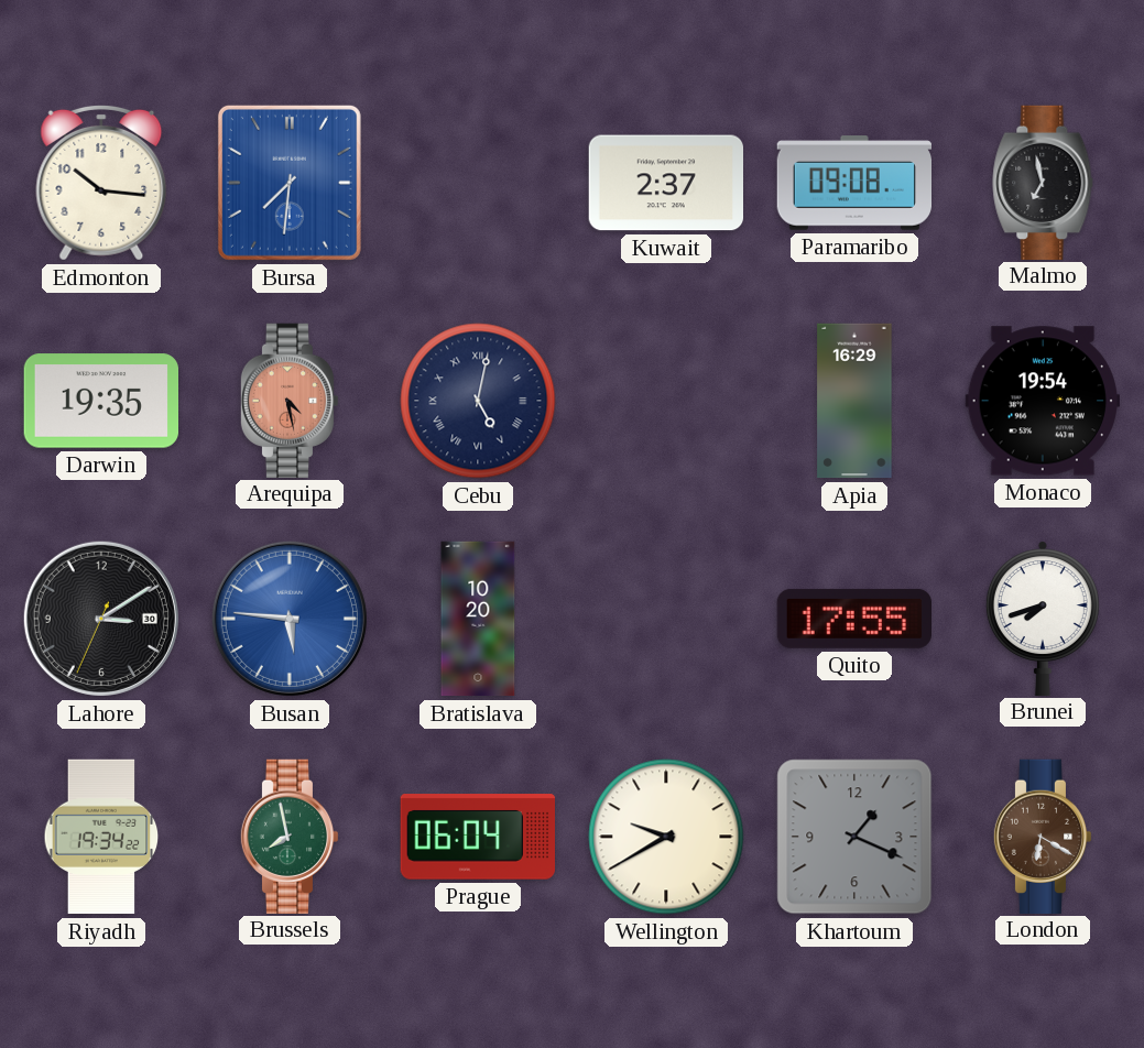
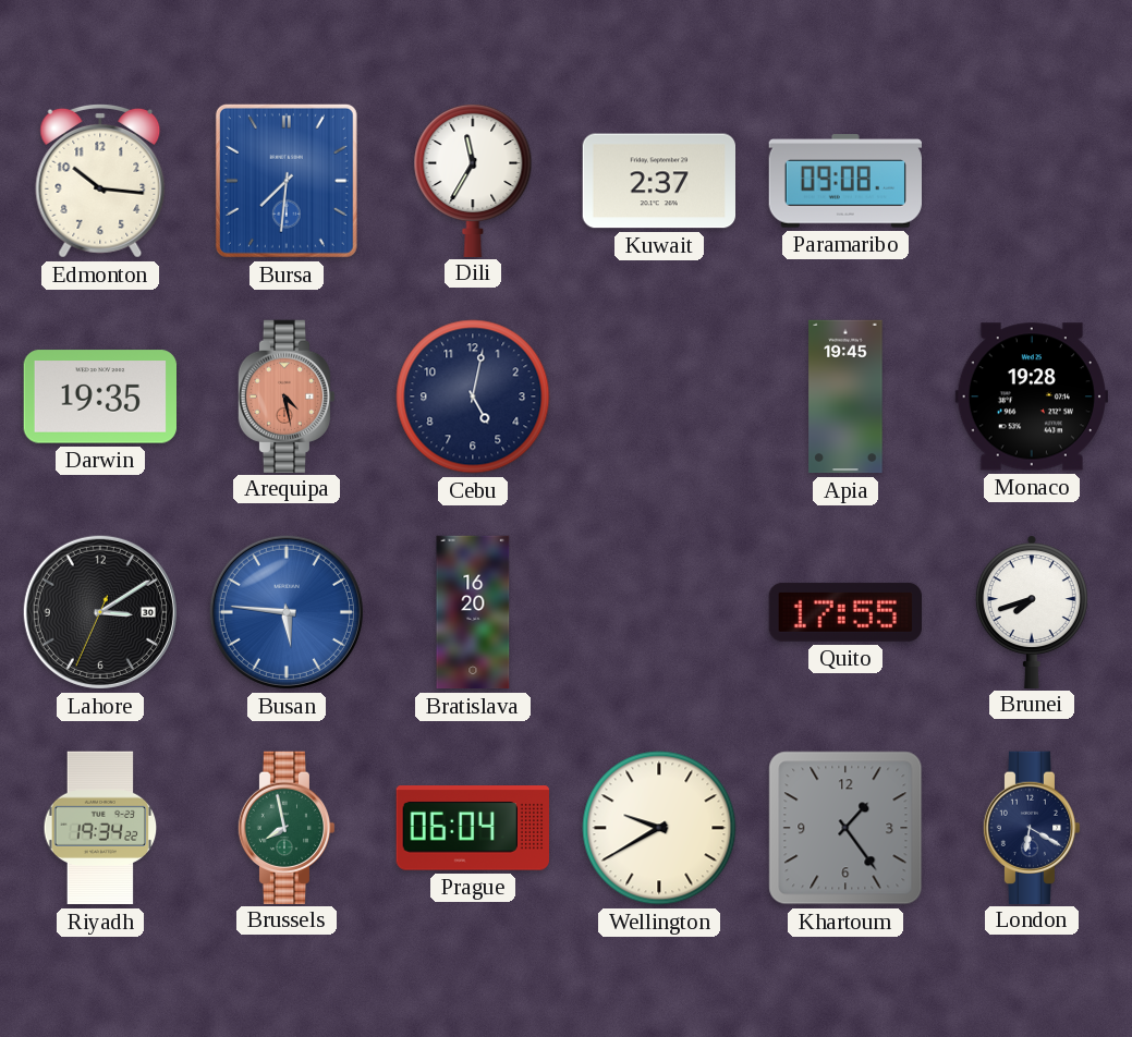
Dili: none -> 11:35
Malmo: 6:58 -> none
Cebu numerals: Roman -> Arabic
Apia: 16:29 -> 19:45
Monaco: 19:54 -> 19:28
Bratislava: 10:20 -> 16:20
Khartoum: 1:19 -> 1:24
London dial: brown -> navy
